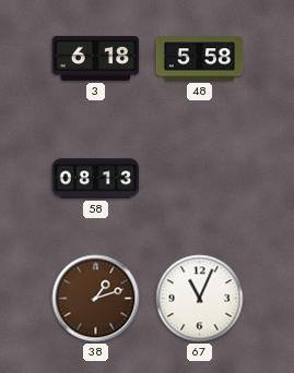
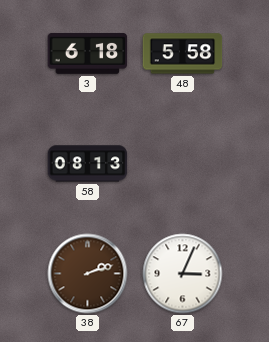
38: 1:12 -> 2:12
67: 11:04 -> 3:04
